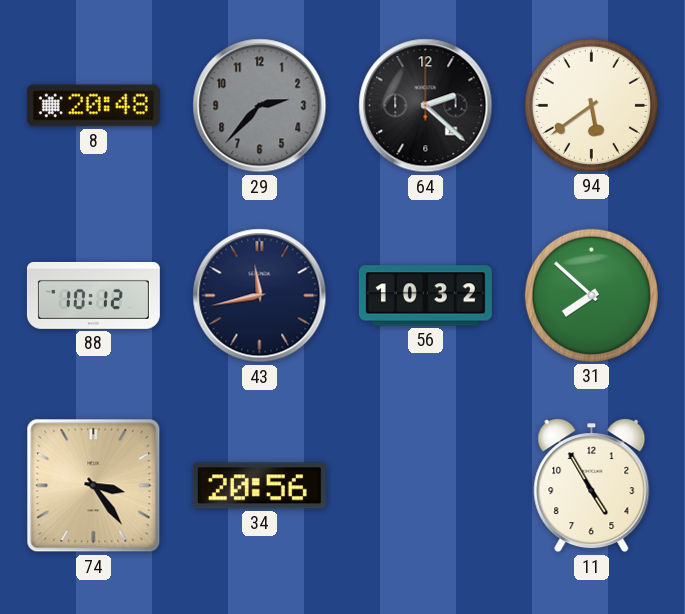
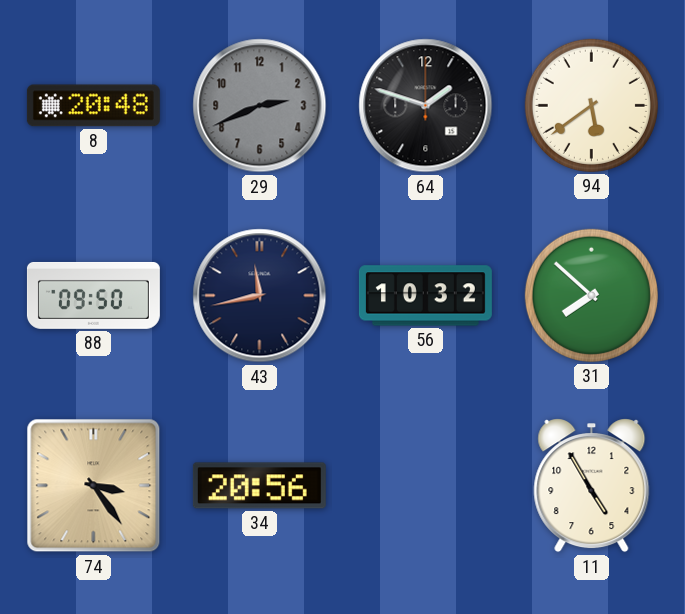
29: 2:37 -> 2:41
64: 2:22 -> 1:48
88: 10:12 -> 09:50
